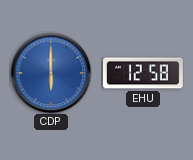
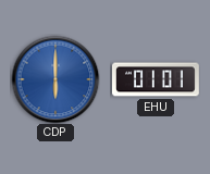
EHU: 12:58 -> 01:01
